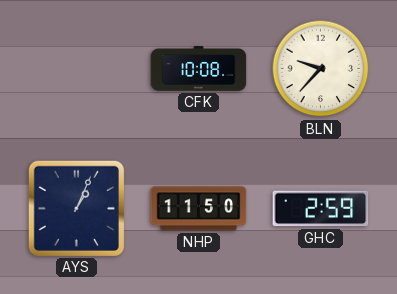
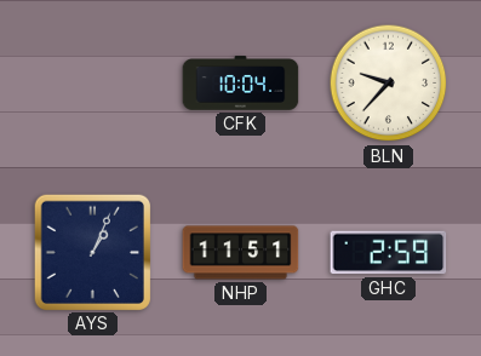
CFK: 10:08 -> 10:04
NHP: 11:50 -> 11:51
